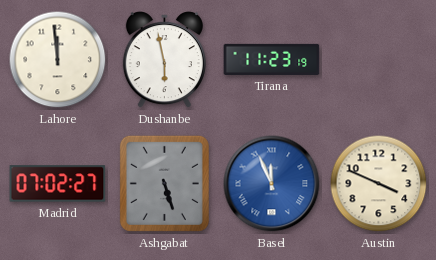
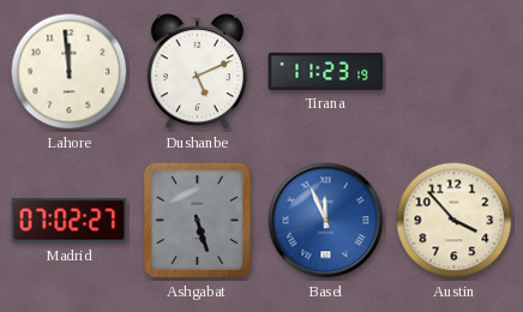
Dushanbe: 5:58 -> 5:11
Austin: 3:49 -> 3:53
